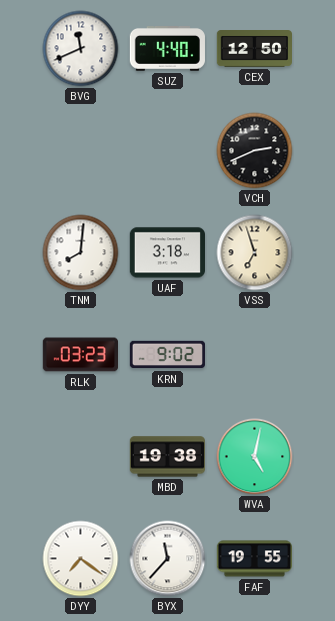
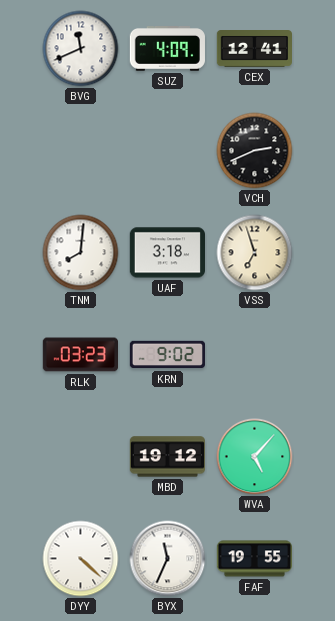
SUZ: 4:40 -> 4:09
CEX: 12:50 -> 12:41
MBD: 19:38 -> 19:12
WVA: 5:02 -> 5:07
DYY: 7:21 -> 4:22
BYX: 11:37 -> 11:34
